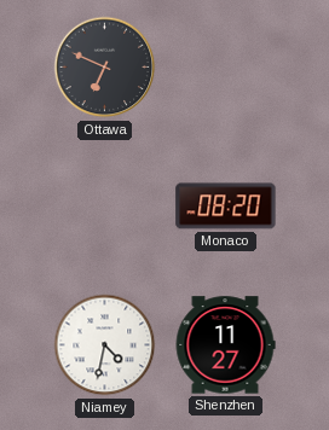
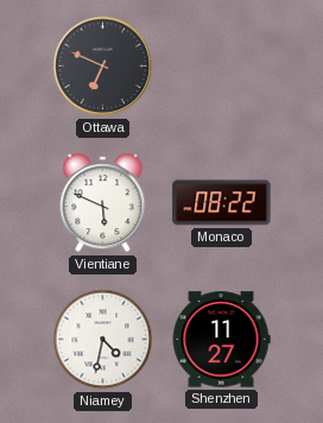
Vientiane: none -> 5:49
Monaco: 08:20 -> 08:22
